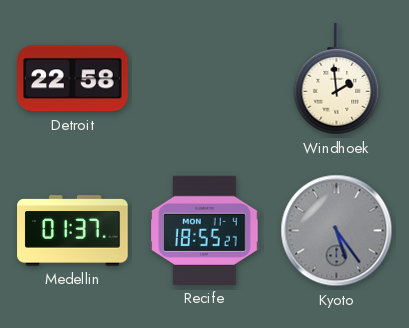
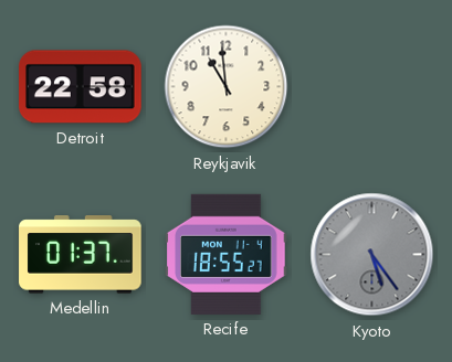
Reykjavik: none -> 10:59
Windhoek: 1:59 -> none
